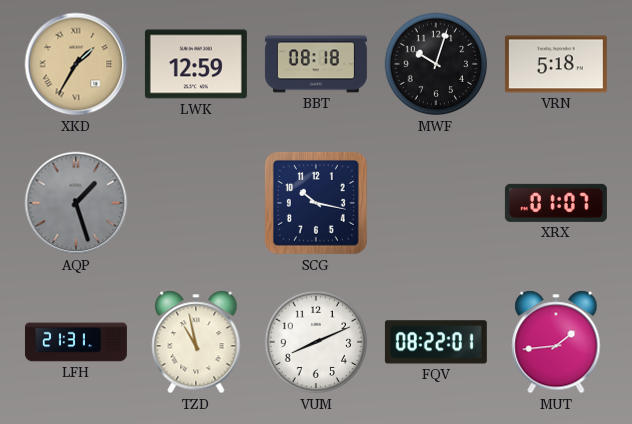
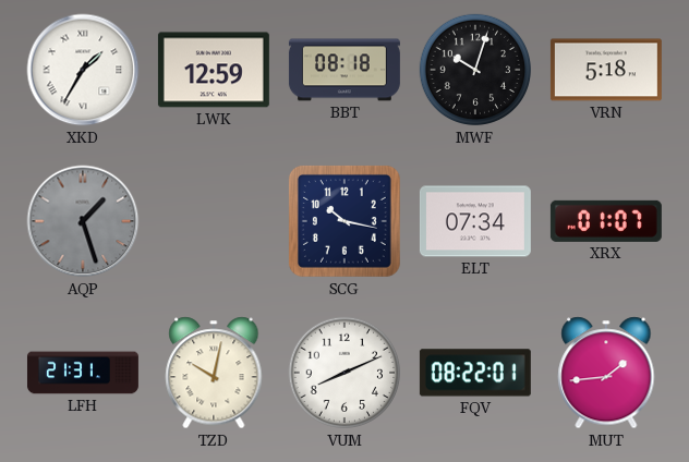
XKD dial: champagne -> white
ELT: none -> 07:34
TZD: 10:58 -> 10:02
